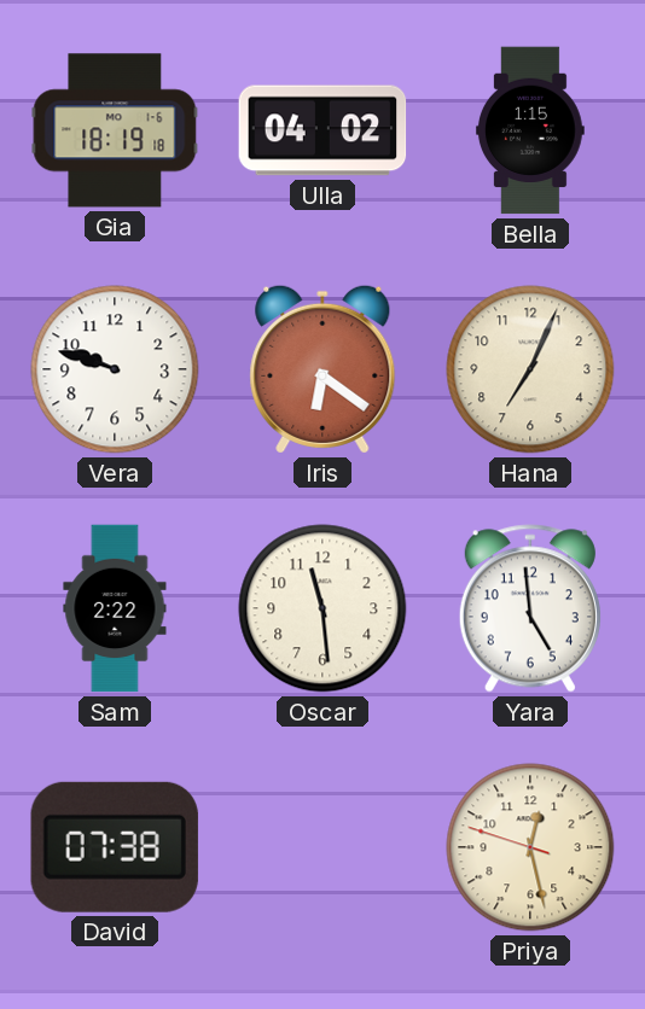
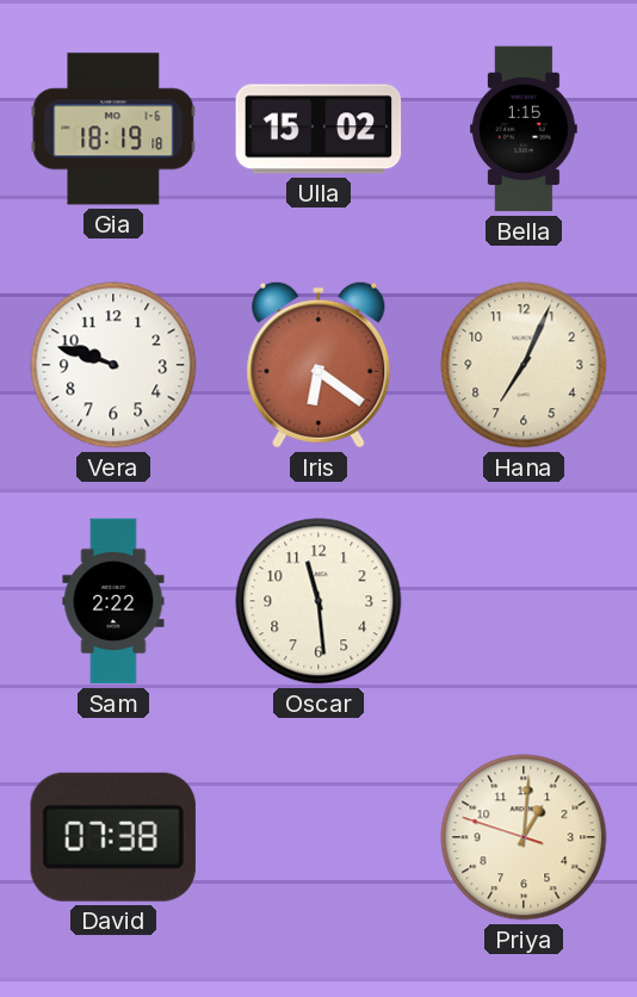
Ulla: 04:02 -> 15:02
Yara: 4:59 -> none
Priya: 12:27 -> 1:00
